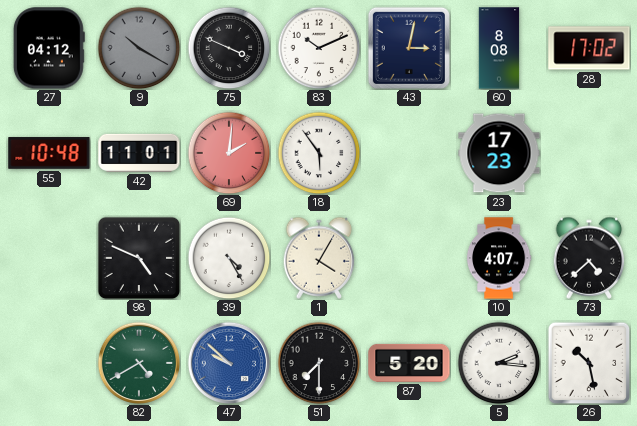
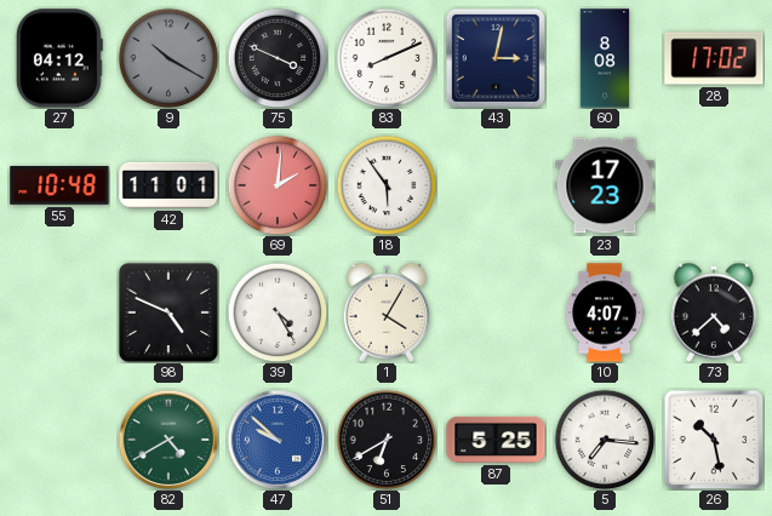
83: 10:11 -> 8:11
51: 7:30 -> 6:40
87: 5:20 -> 5:25
5: 2:16 -> 7:16
